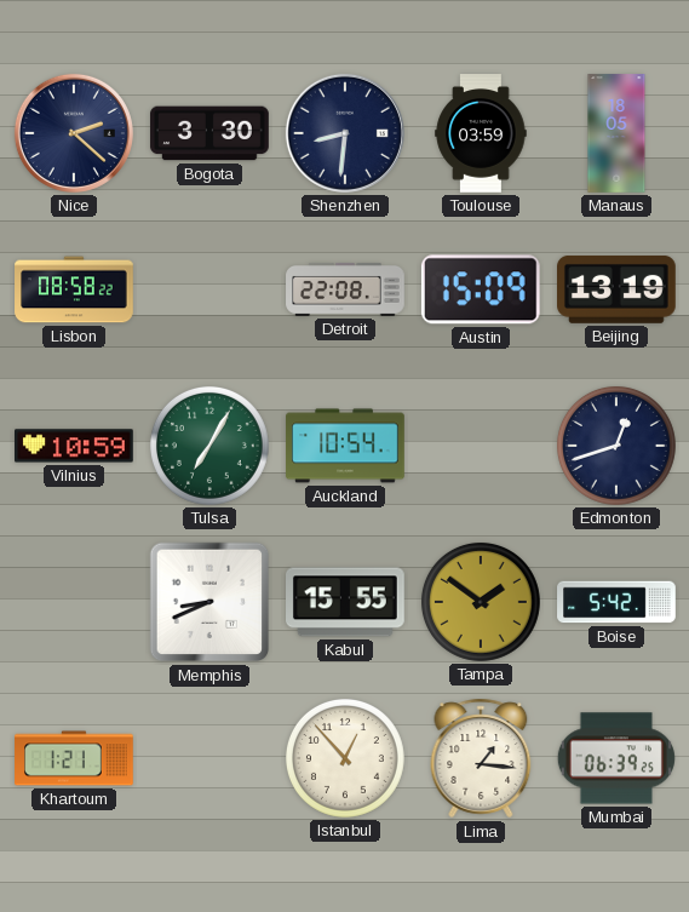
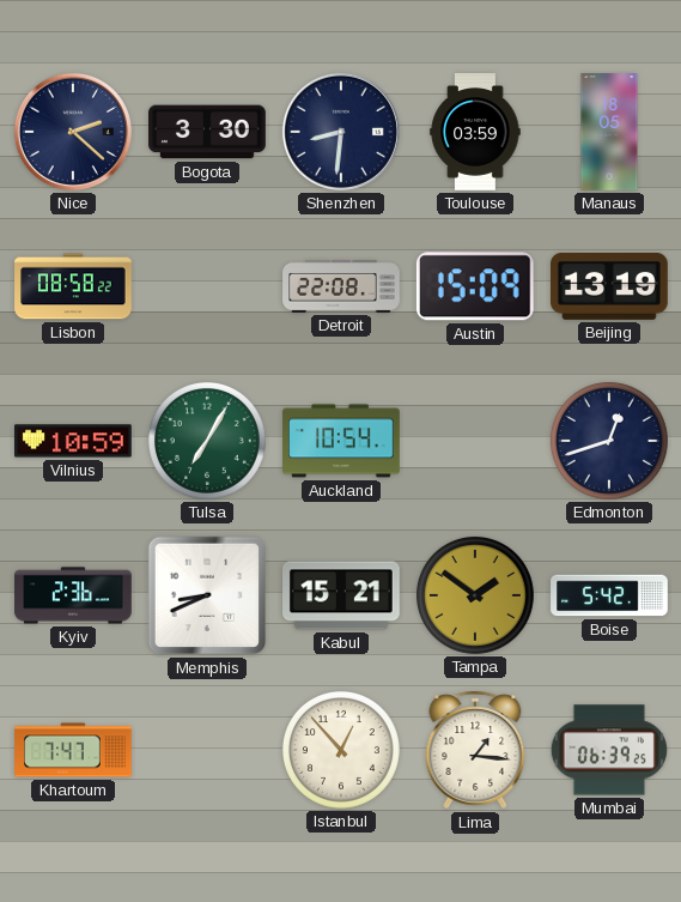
Kyiv: none -> 2:36
Kabul: 15:55 -> 15:21
Khartoum: 1:21 -> 7:47
